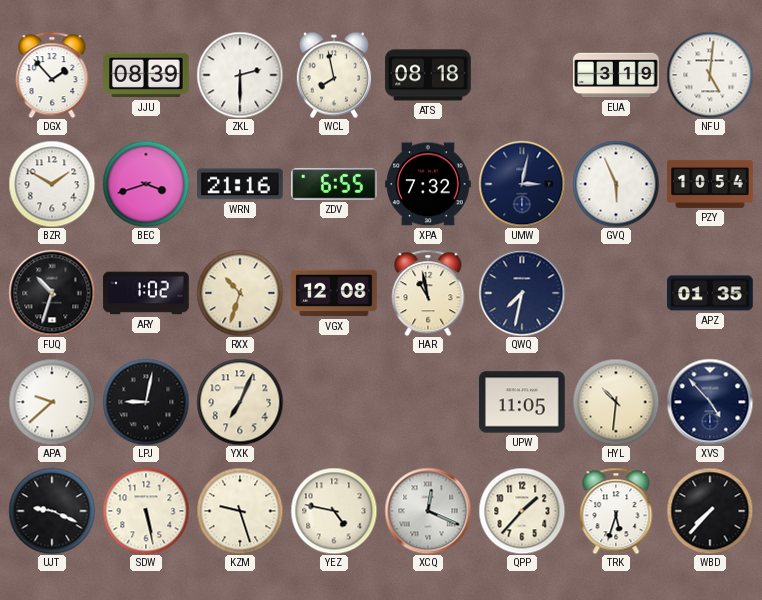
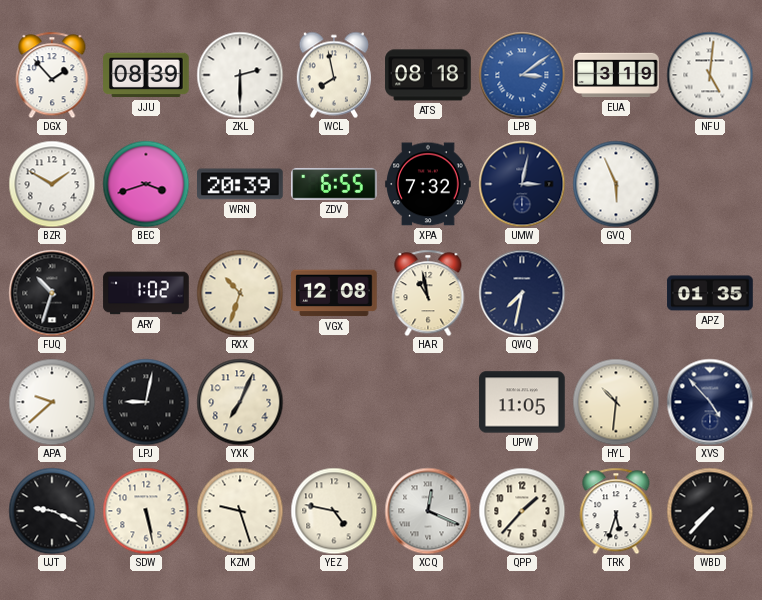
LPB: none -> 3:09
WRN: 21:16 -> 20:39
PZY: 10:54 -> none
